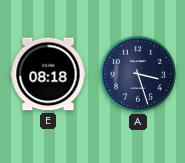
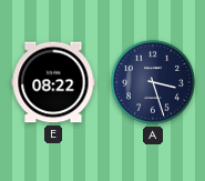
E: 08:18 -> 08:22
